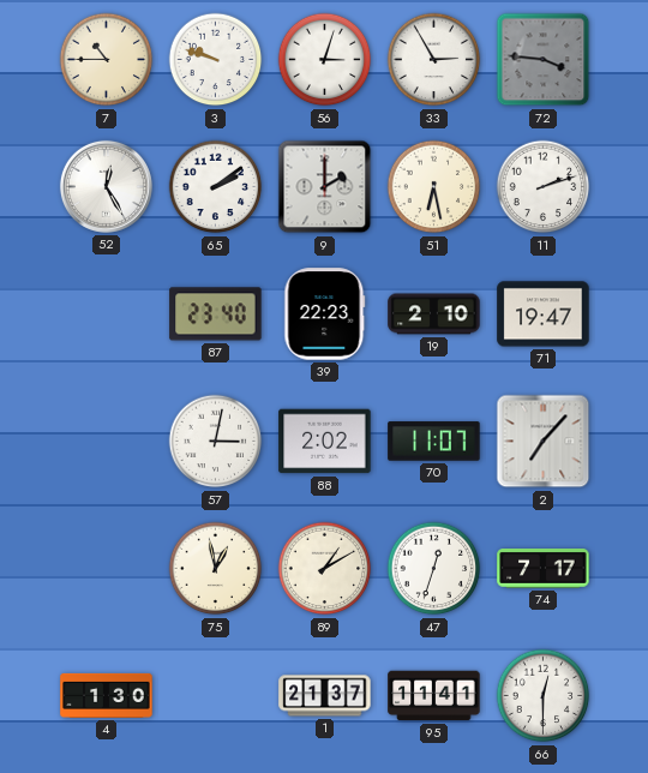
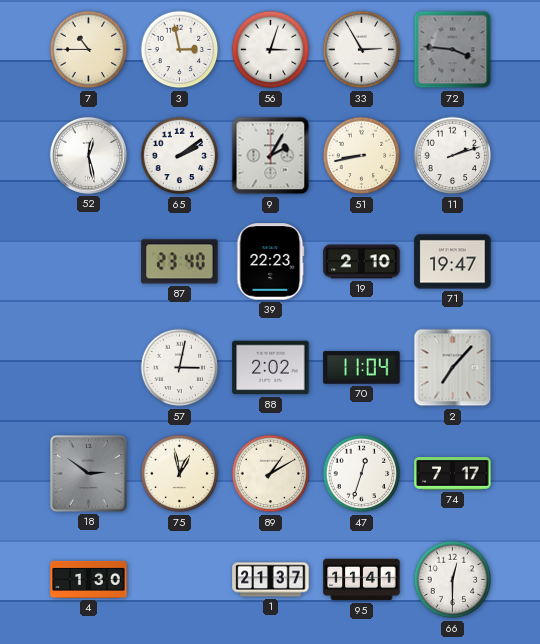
3: 9:48 -> 2:58
52: 12:25 -> 12:28
9: 2:00 -> 2:05
51: 6:28 -> 8:43
70: 11:07 -> 11:04
18: none -> 2:51
